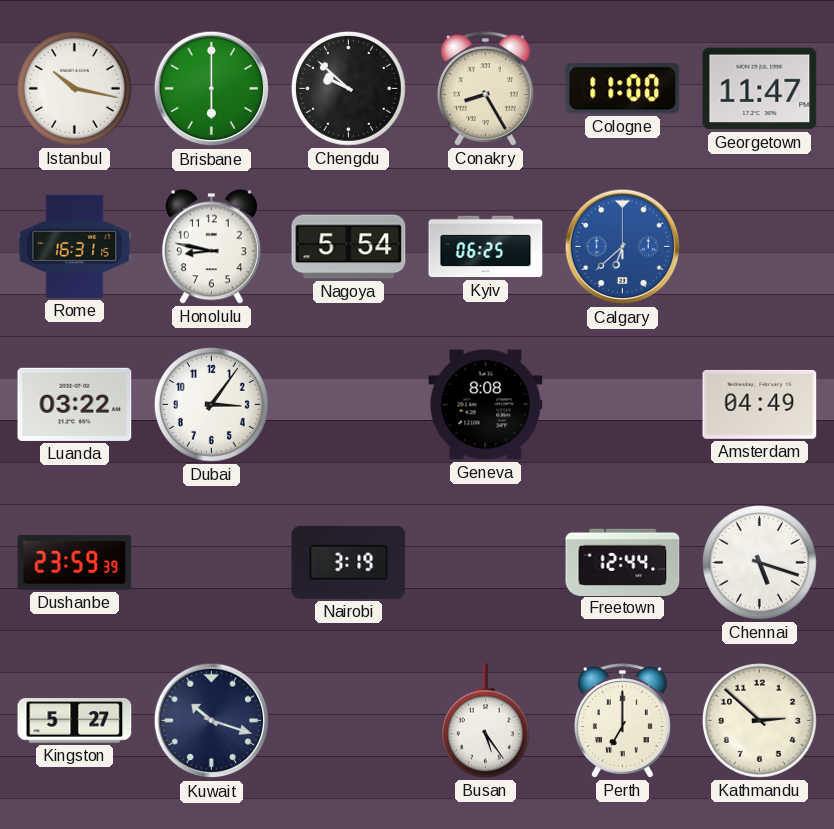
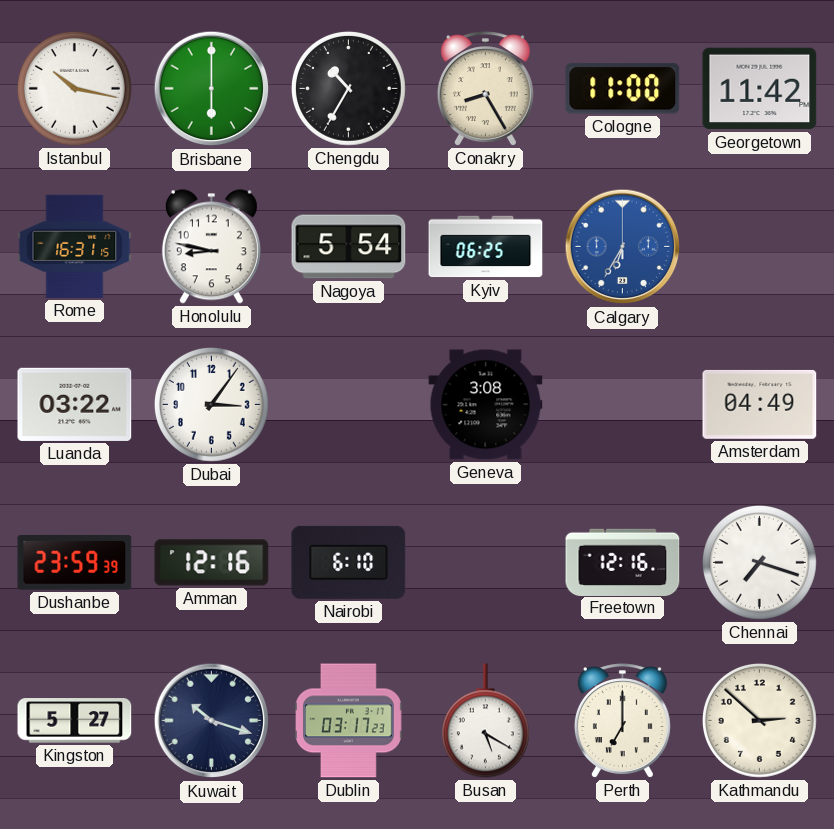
Chengdu: 9:52 -> 10:35
Georgetown: 11:47 -> 11:42
Calgary: 6:38 -> 6:35
Geneva: 8:08 -> 3:08
Amman: none -> 12:16
Nairobi: 3:19 -> 6:10
Freetown: 12:44 -> 12:16
Chennai: 5:18 -> 7:18
Dublin: none -> 03:17
Busan: 5:24 -> 5:20
